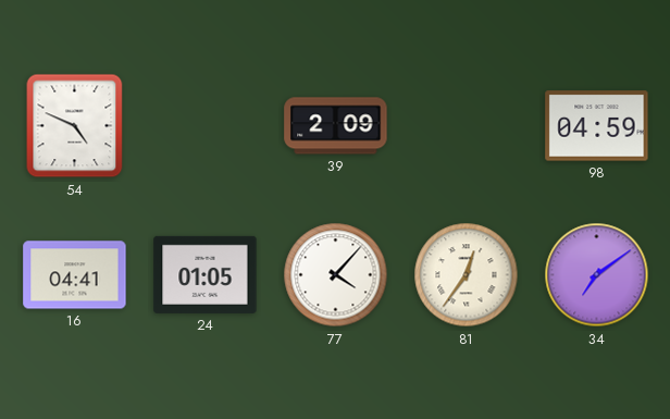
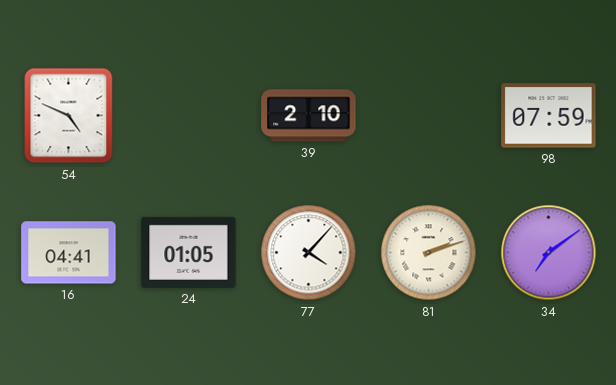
39: 2:09 -> 2:10
98: 04:59 -> 07:59
81: 12:36 -> 2:12
